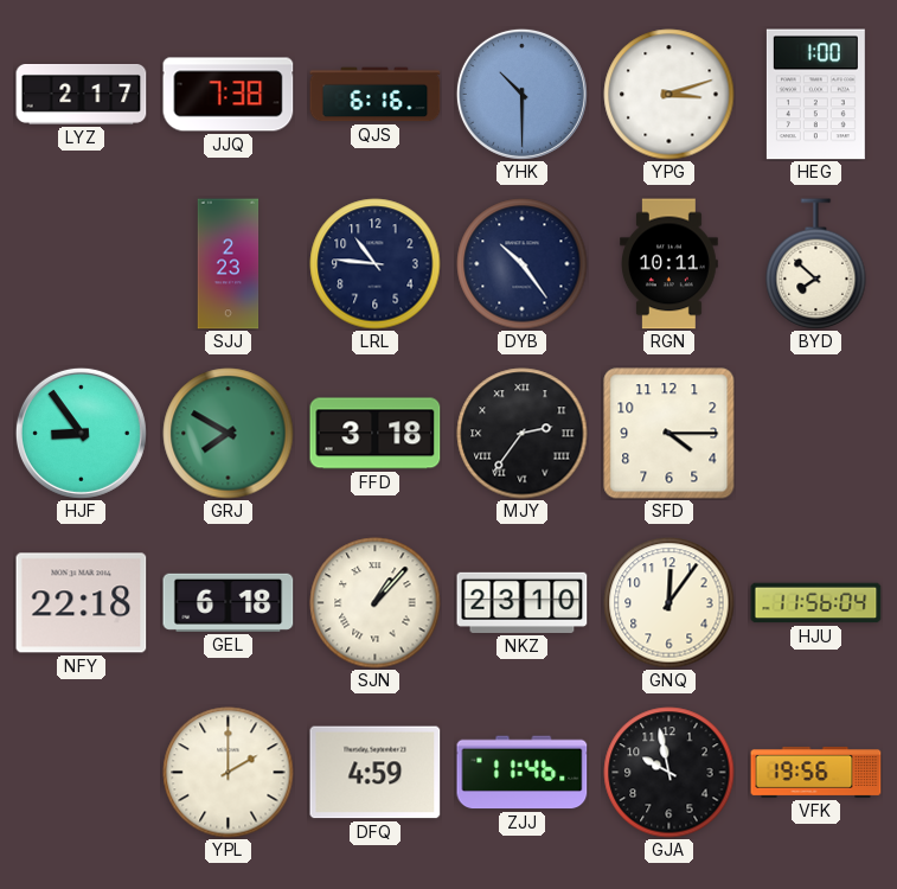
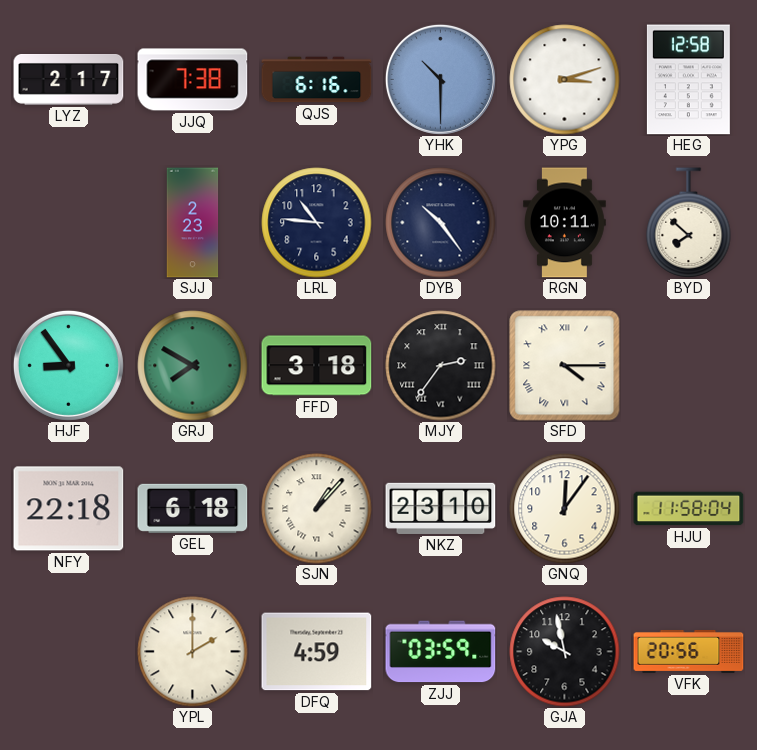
HEG: 1:00 -> 12:58
SFD numerals: Arabic -> Roman
HJU: 11:56 -> 11:58
ZJJ: 11:46 -> 03:59
VFK: 19:56 -> 20:56
